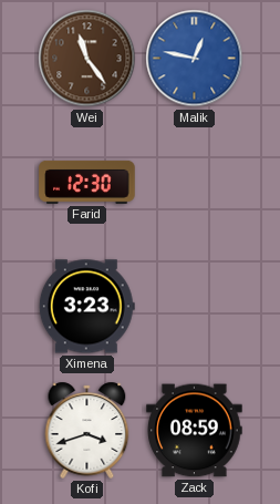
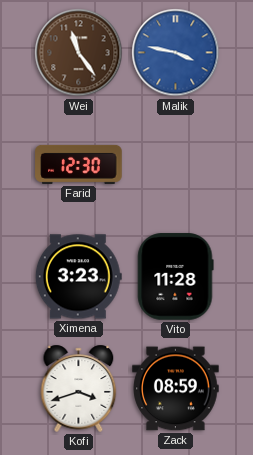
Malik: 12:47 -> 3:47
Vito: none -> 11:28
